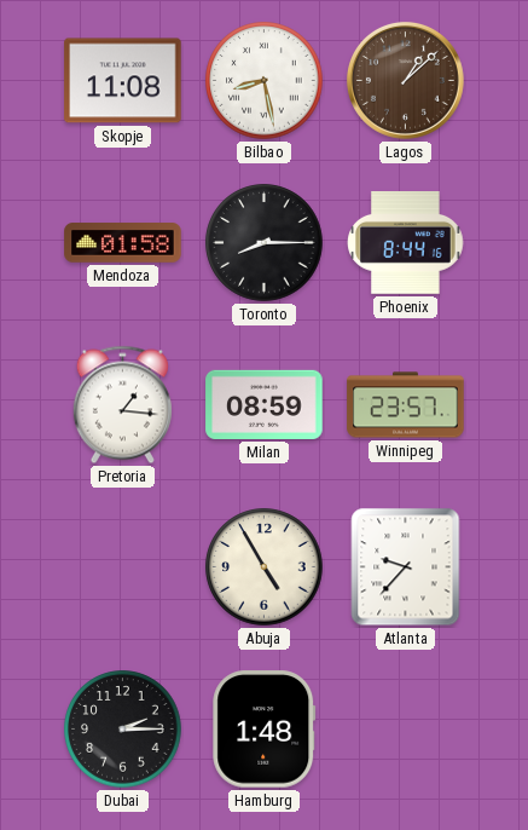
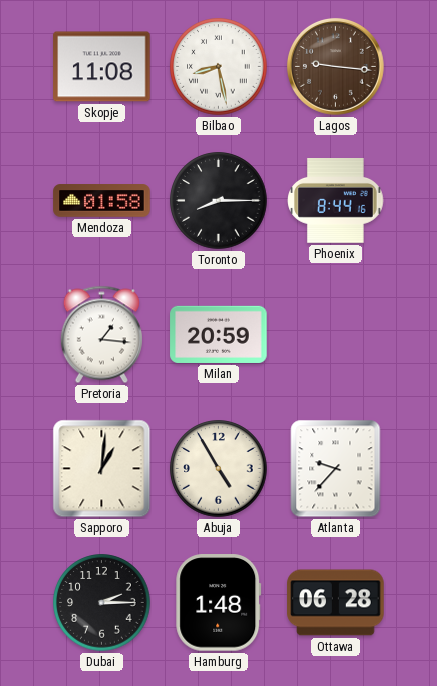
Lagos: 1:08 -> 9:16
Milan: 08:59 -> 20:59
Winnipeg: 23:57 -> none
Sapporo: none -> 1:01
Ottawa: none -> 06:28
